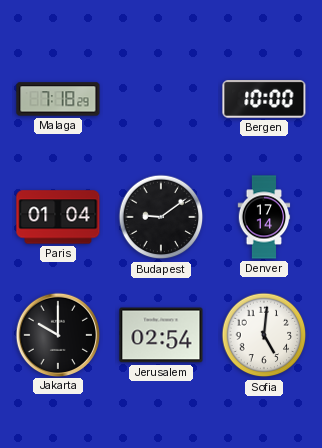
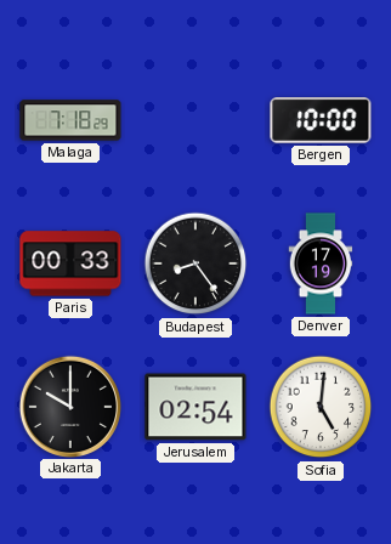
Paris: 01:04 -> 00:33
Budapest: 9:09 -> 8:24
Denver: 17:14 -> 17:19
